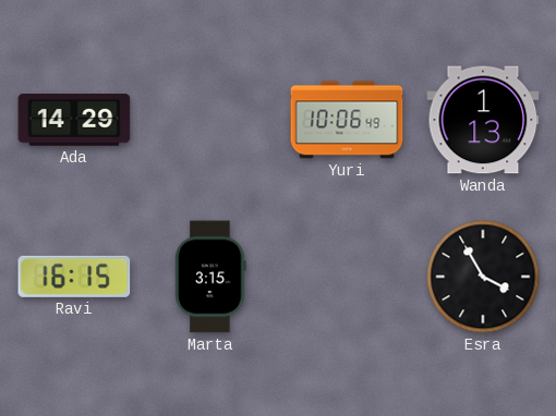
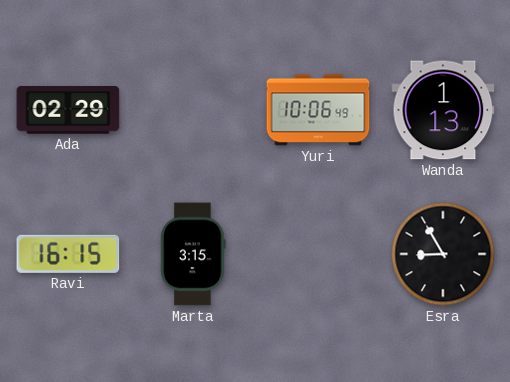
Ada: 14:29 -> 02:29
Esra: 3:55 -> 8:55
